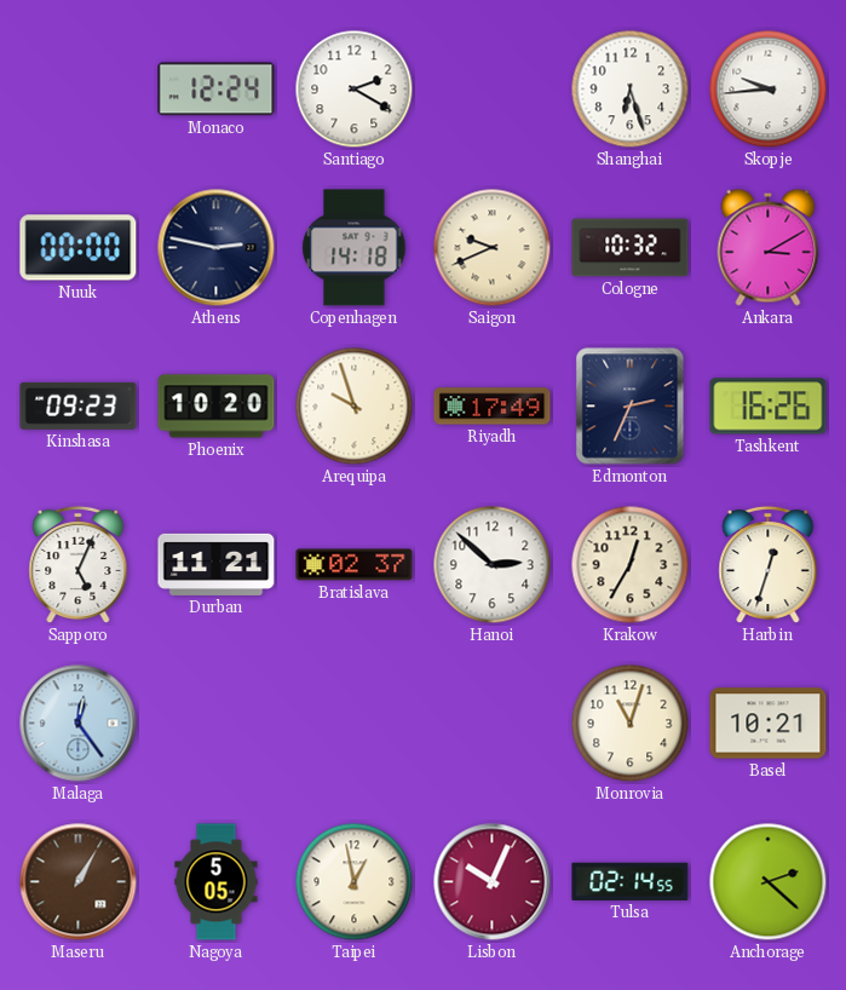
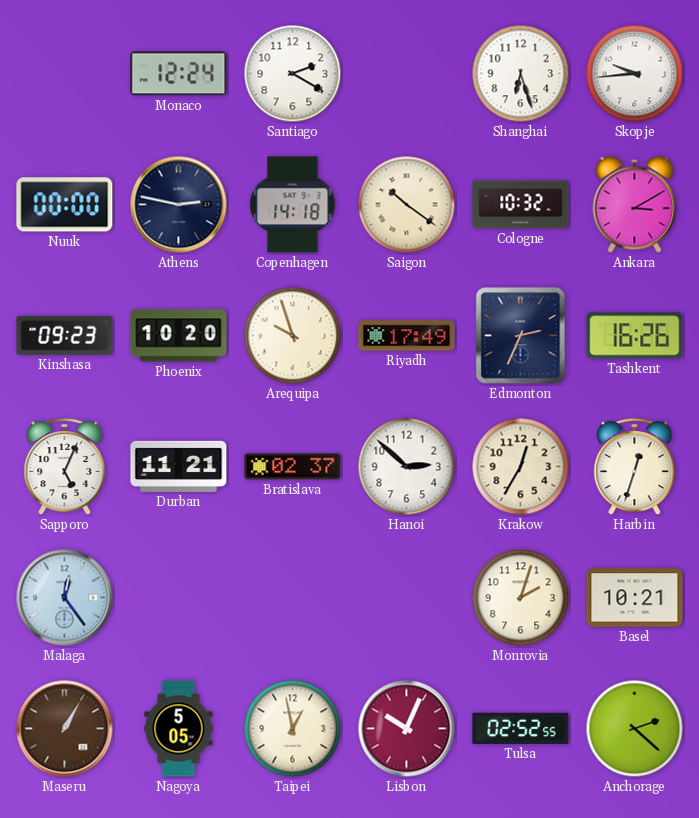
Saigon: 9:41 -> 10:21
Monrovia: 11:03 -> 2:03
Tulsa: 02:14 -> 02:52
